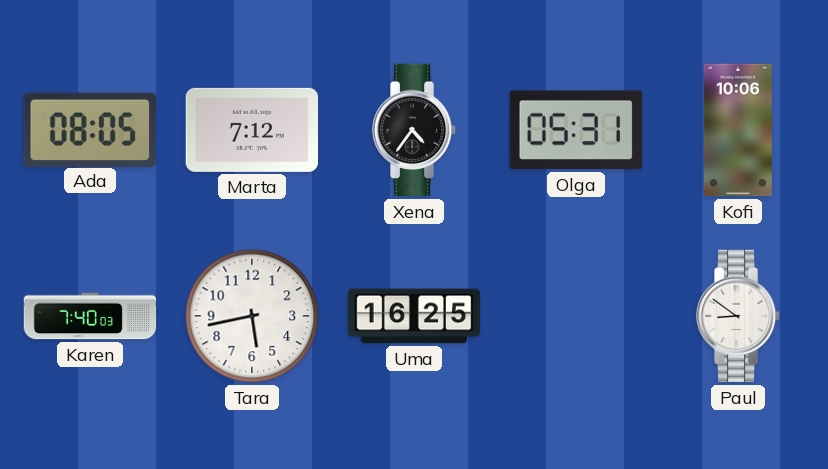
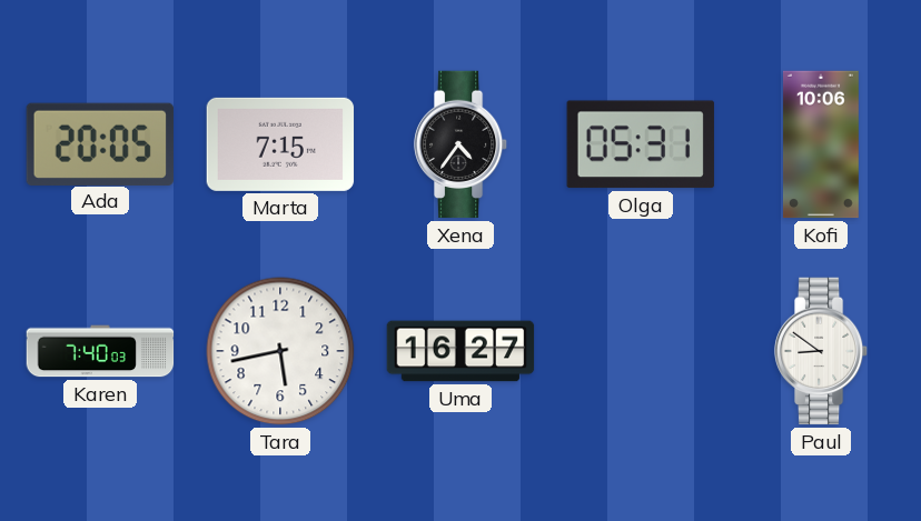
Ada: 08:05 -> 20:05
Marta: 7:12 -> 7:15
Uma: 16:25 -> 16:27
